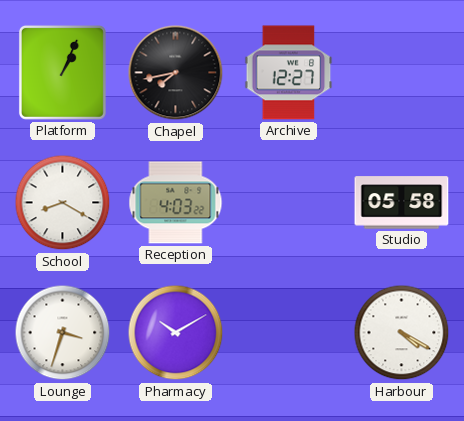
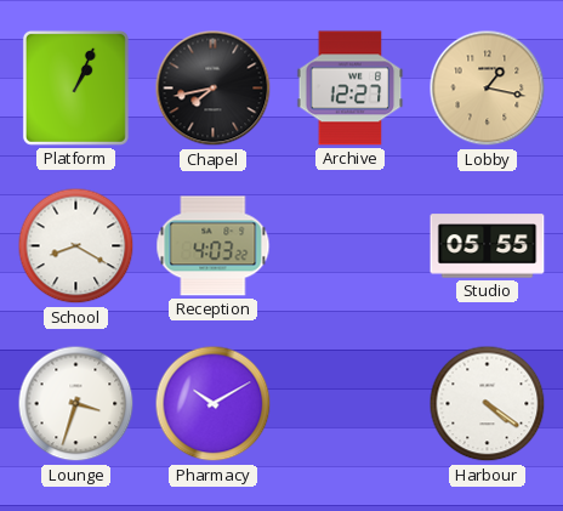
Lobby: none -> 1:17
Studio: 05:58 -> 05:55
Harbour: 4:20 -> 4:21
